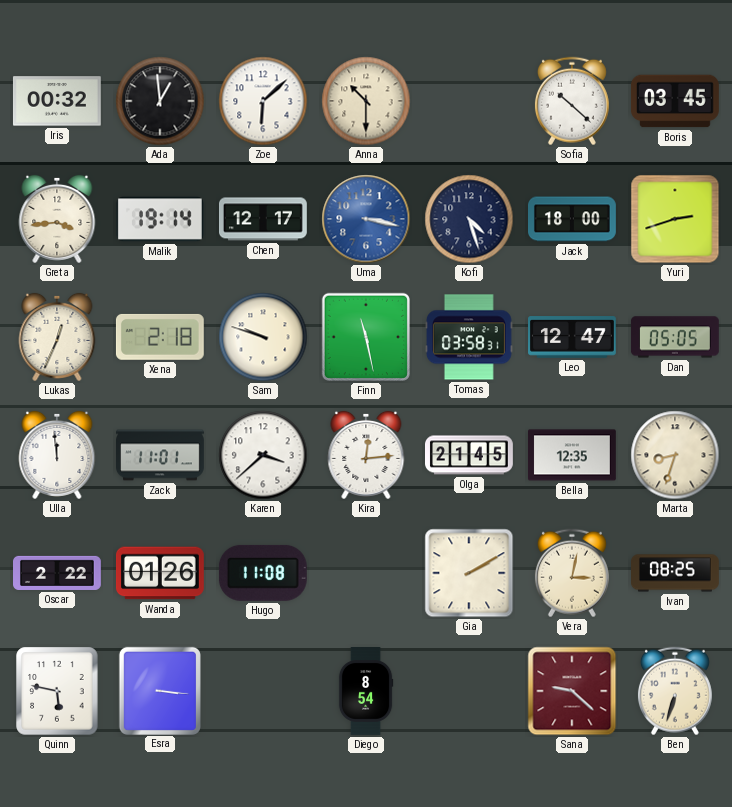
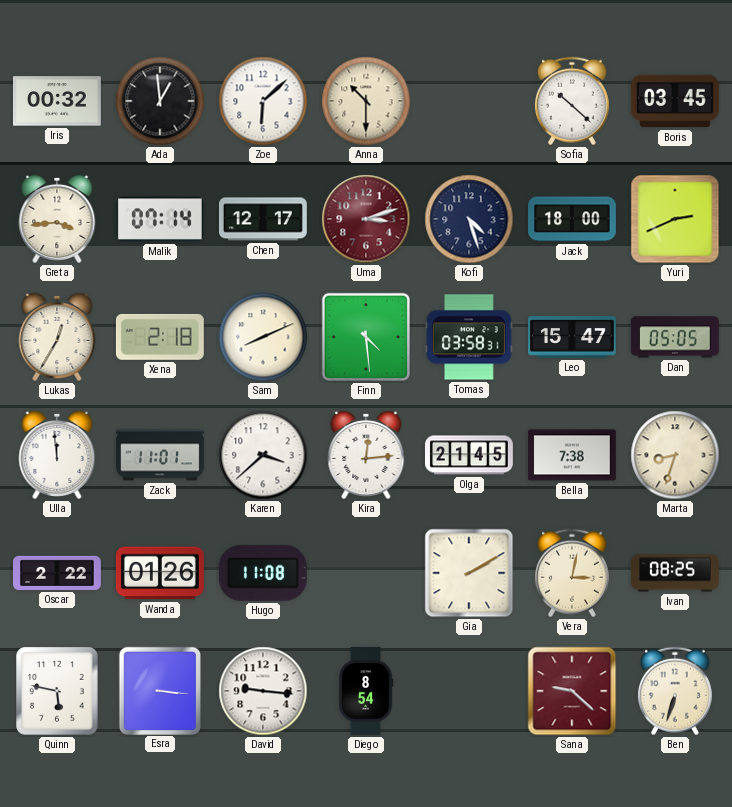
Malik: 19:14 -> 07:14
Uma: 3:17 -> 3:12
Uma dial: blue -> burgundy
Yuri: 2:42 -> 2:41
Lukas: 12:34 -> 12:35
Sam: 9:48 -> 8:11
Finn: 11:28 -> 4:29
Leo: 12:47 -> 15:47
Bella: 12:35 -> 7:38
David: none -> 9:16
